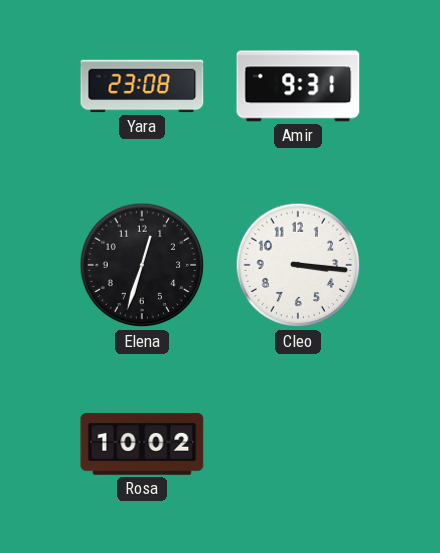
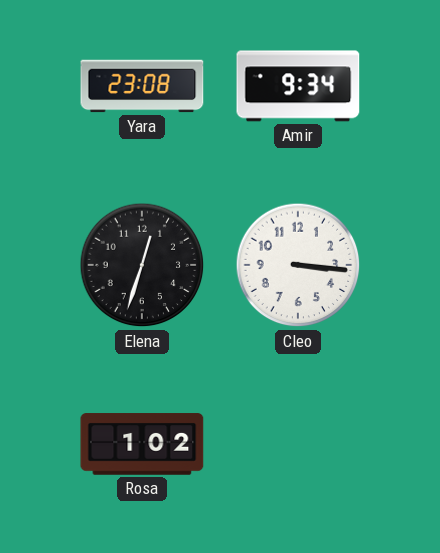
Amir: 9:31 -> 9:34
Rosa: 10:02 -> 1:02
